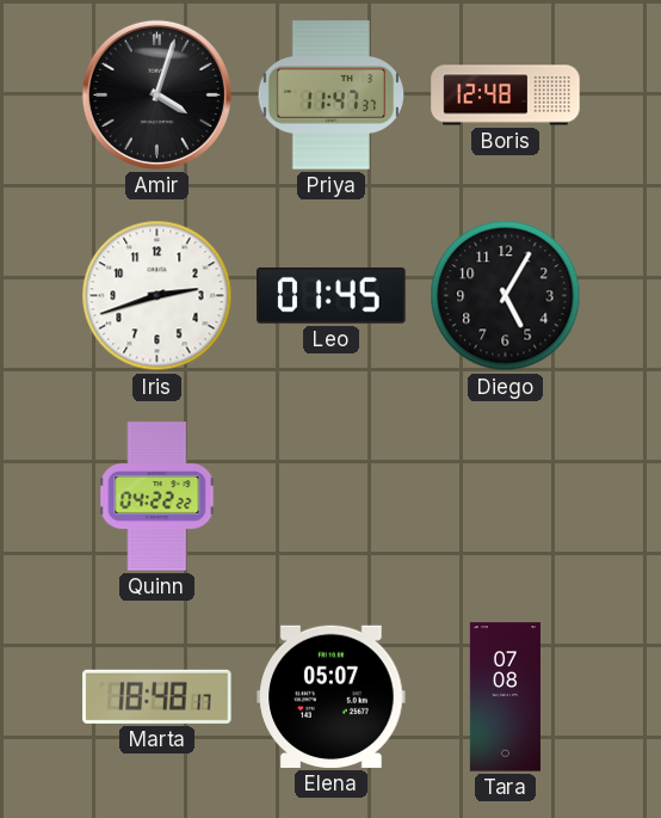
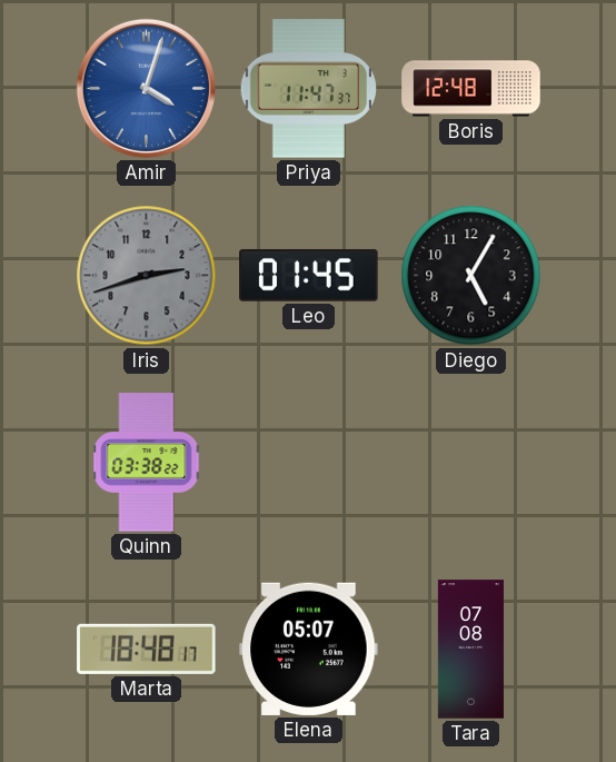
Amir dial: black -> blue
Iris dial: white -> grey
Quinn: 04:22 -> 03:38
